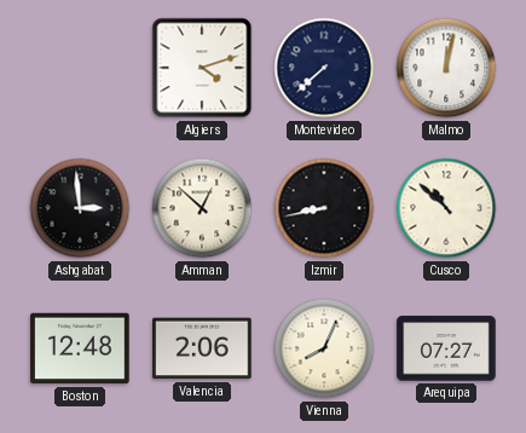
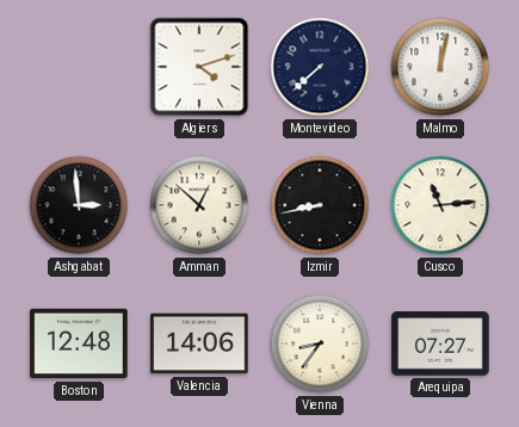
Cusco: 10:52 -> 11:14
Valencia: 2:06 -> 14:06
Vienna: 8:04 -> 8:36
